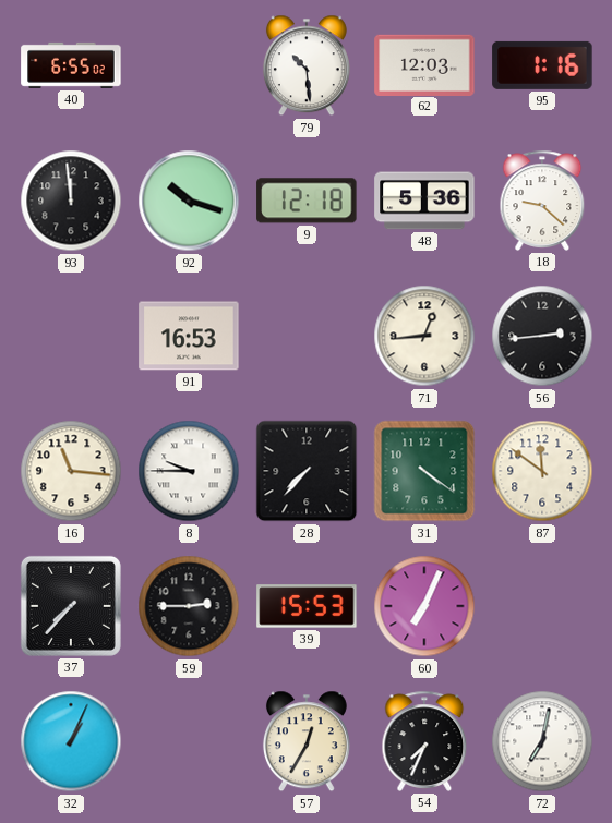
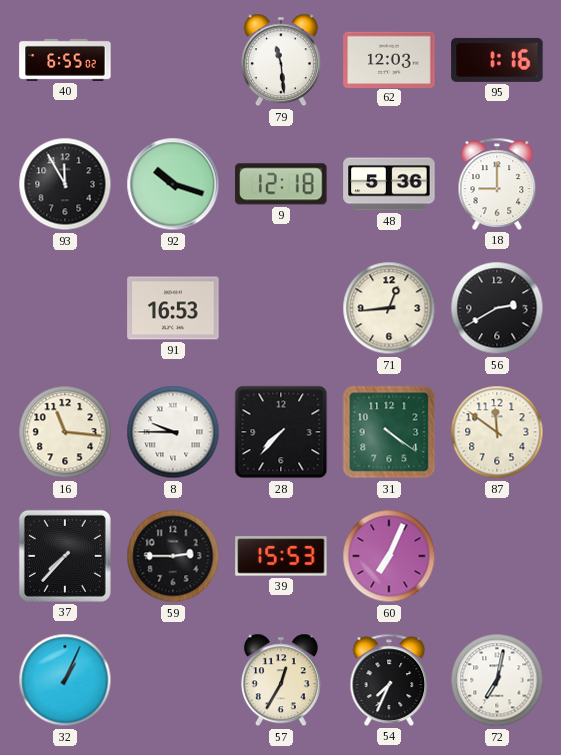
79: 10:29 -> 11:29
93: 11:59 -> 11:55
18: 9:22 -> 9:00
56: 2:44 -> 2:40
